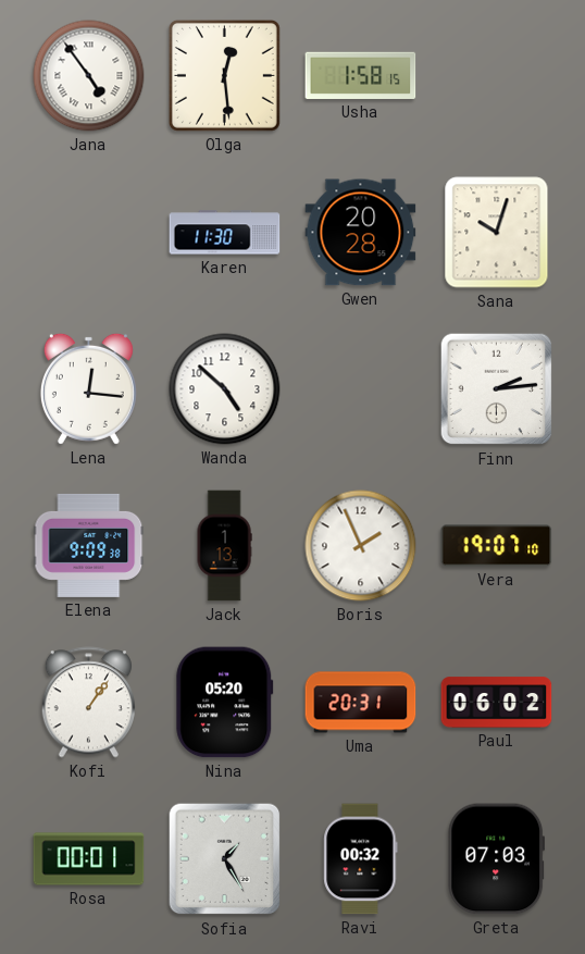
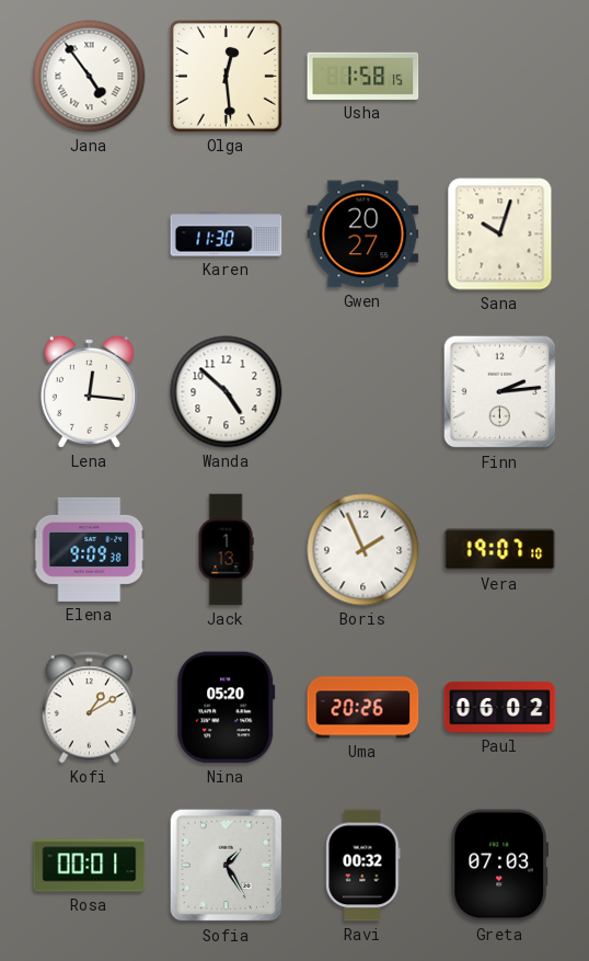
Gwen: 20:28 -> 20:27
Kofi: 1:06 -> 1:10
Uma: 20:31 -> 20:26
